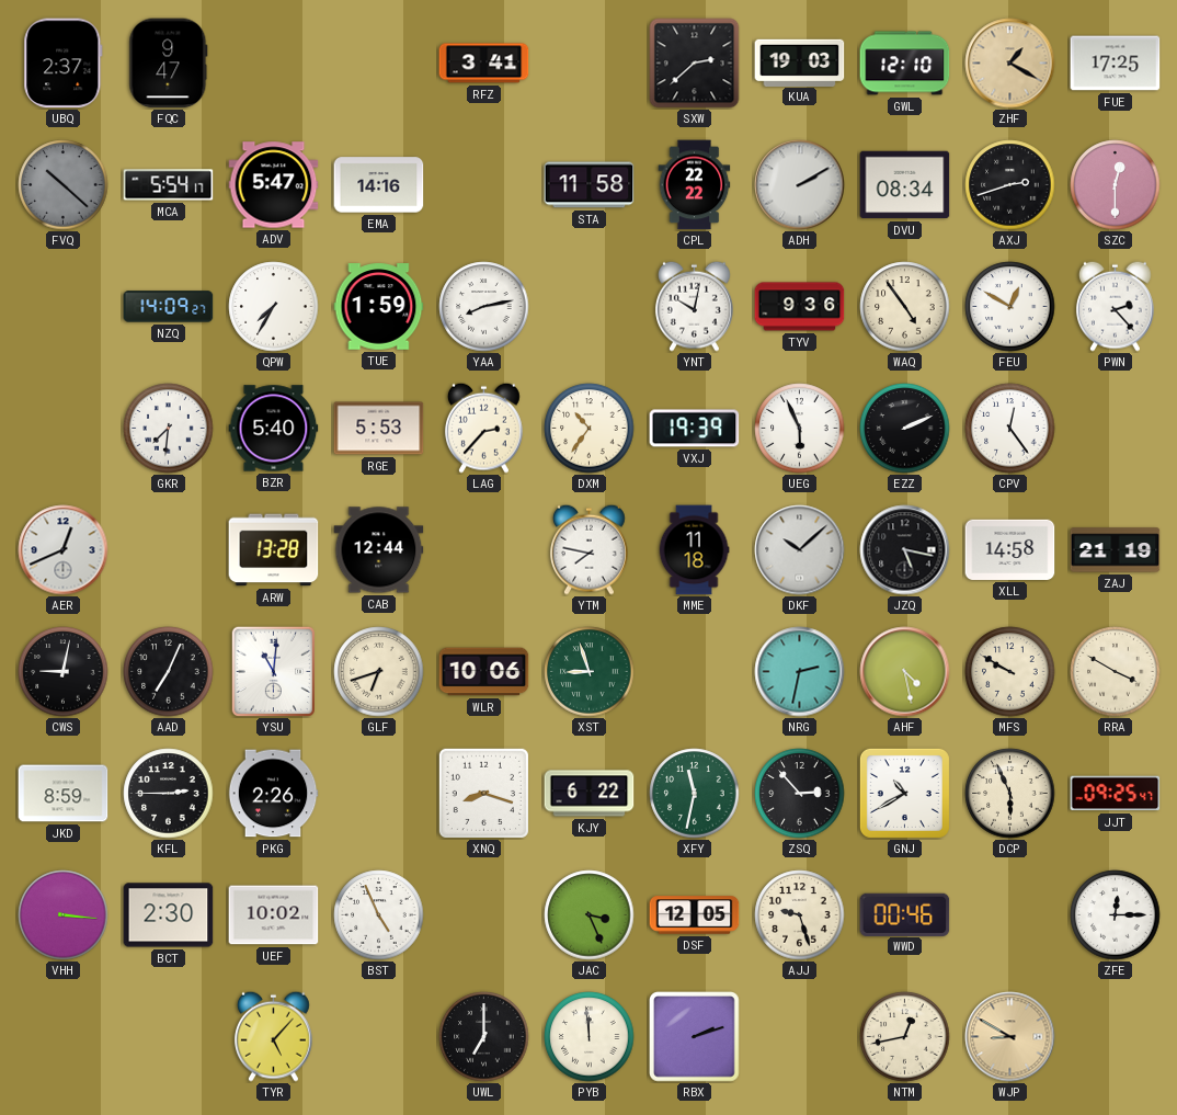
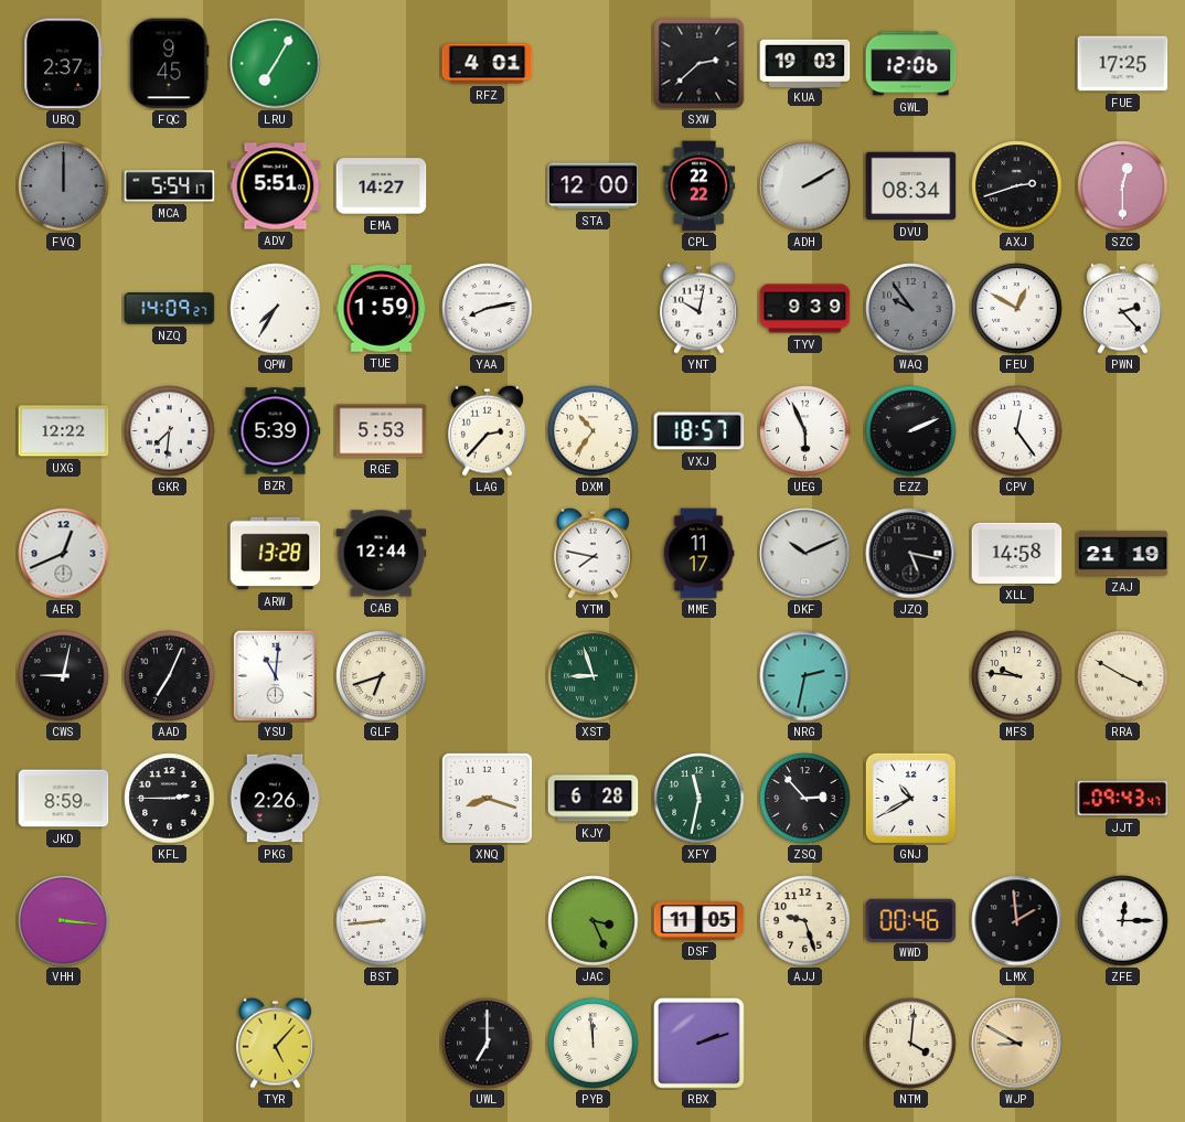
FQC: 9:47 -> 9:45
LRU: none -> 7:05
RFZ: 3:41 -> 4:01
GWL: 12:10 -> 12:06
ZHF: 1:20 -> none
FVQ: 10:22 -> 12:00
ADV: 5:47 -> 5:51
EMA: 14:16 -> 14:27
STA: 11:58 -> 12:00
TYV: 9:36 -> 9:39
WAQ: 4:54 -> 9:54
WAQ dial: cream -> grey
UXG: none -> 12:22
BZR: 5:40 -> 5:39
VXJ: 19:39 -> 18:57
MME: 11:18 -> 11:17
DKF: 10:08 -> 10:11
WLR: 10:06 -> none
AHF: 4:28 -> none
MFS: 9:50 -> 9:46
KJY: 6:22 -> 6:28
DCP: 5:56 -> none
JJT: 09:25 -> 09:43
BCT: 2:30 -> none
UEF: 10:02 -> none
BST: 4:56 -> 8:44
DSF: 12:05 -> 11:05
LMX: none -> 1:59
NTM: 12:43 -> 4:01
